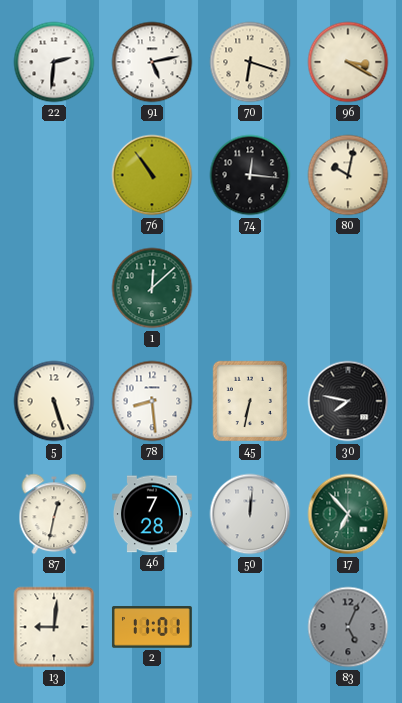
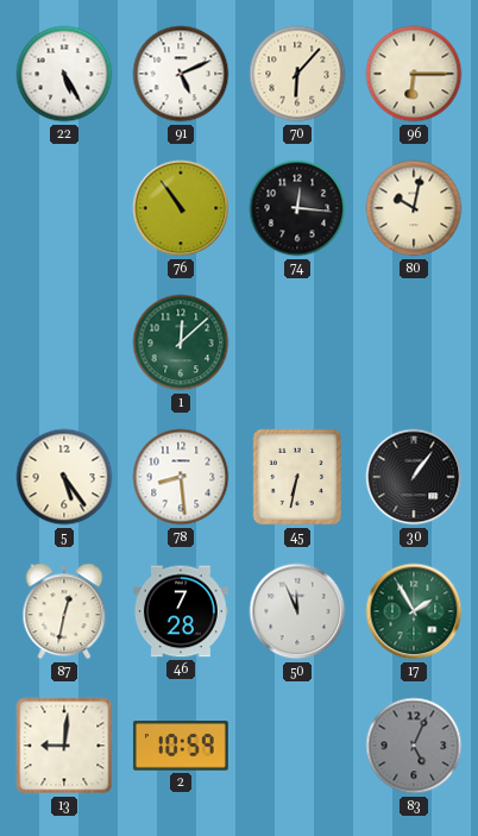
22: 2:31 -> 5:25
91: 5:13 -> 5:11
70: 6:18 -> 6:07
96: 3:20 -> 6:15
5: 5:27 -> 5:24
30: 7:47 -> 1:06
50: 12:01 -> 11:56
17: 6:53 -> 1:55
2: 11:01 -> 10:59
